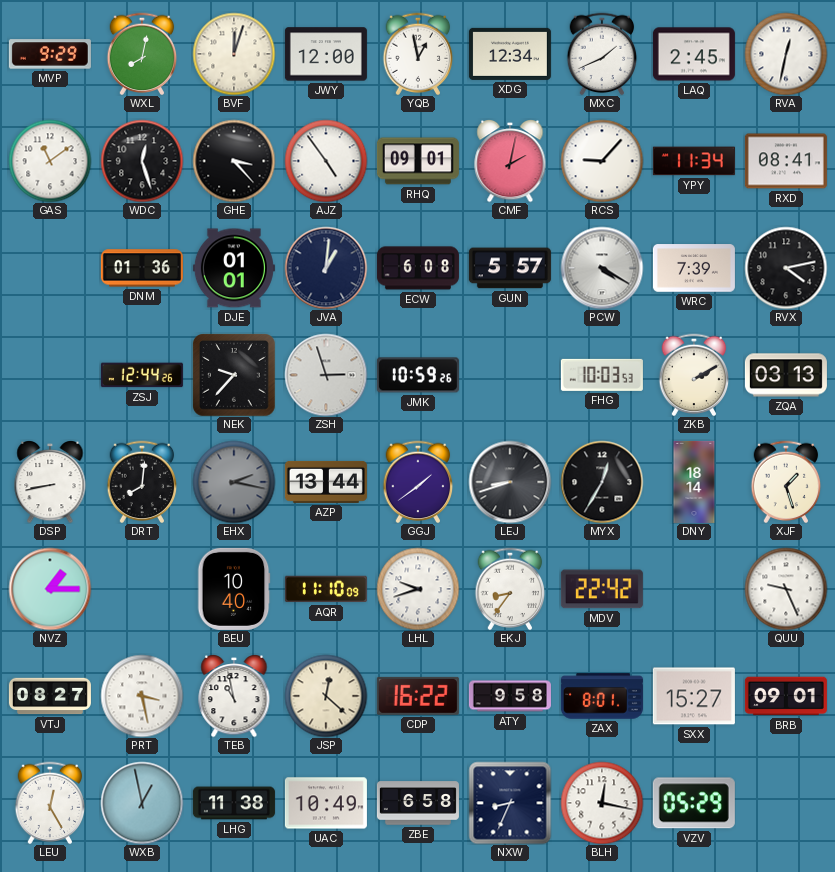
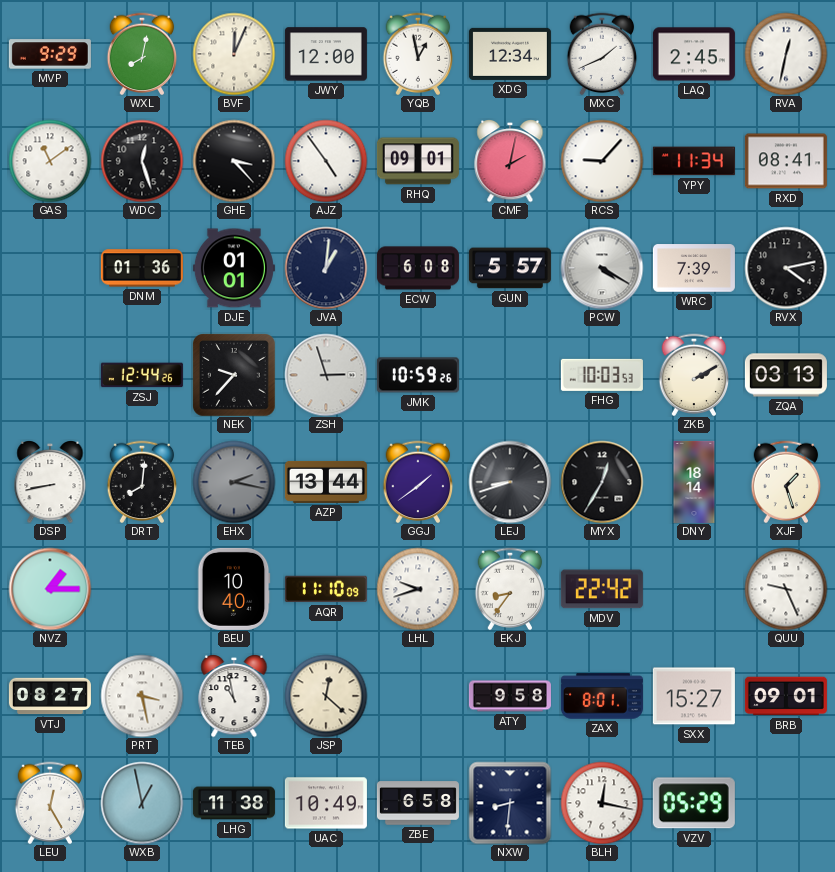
BVF: 12:03 -> 12:04
CDP: 16:22 -> none
NXW: 8:34 -> 8:31
